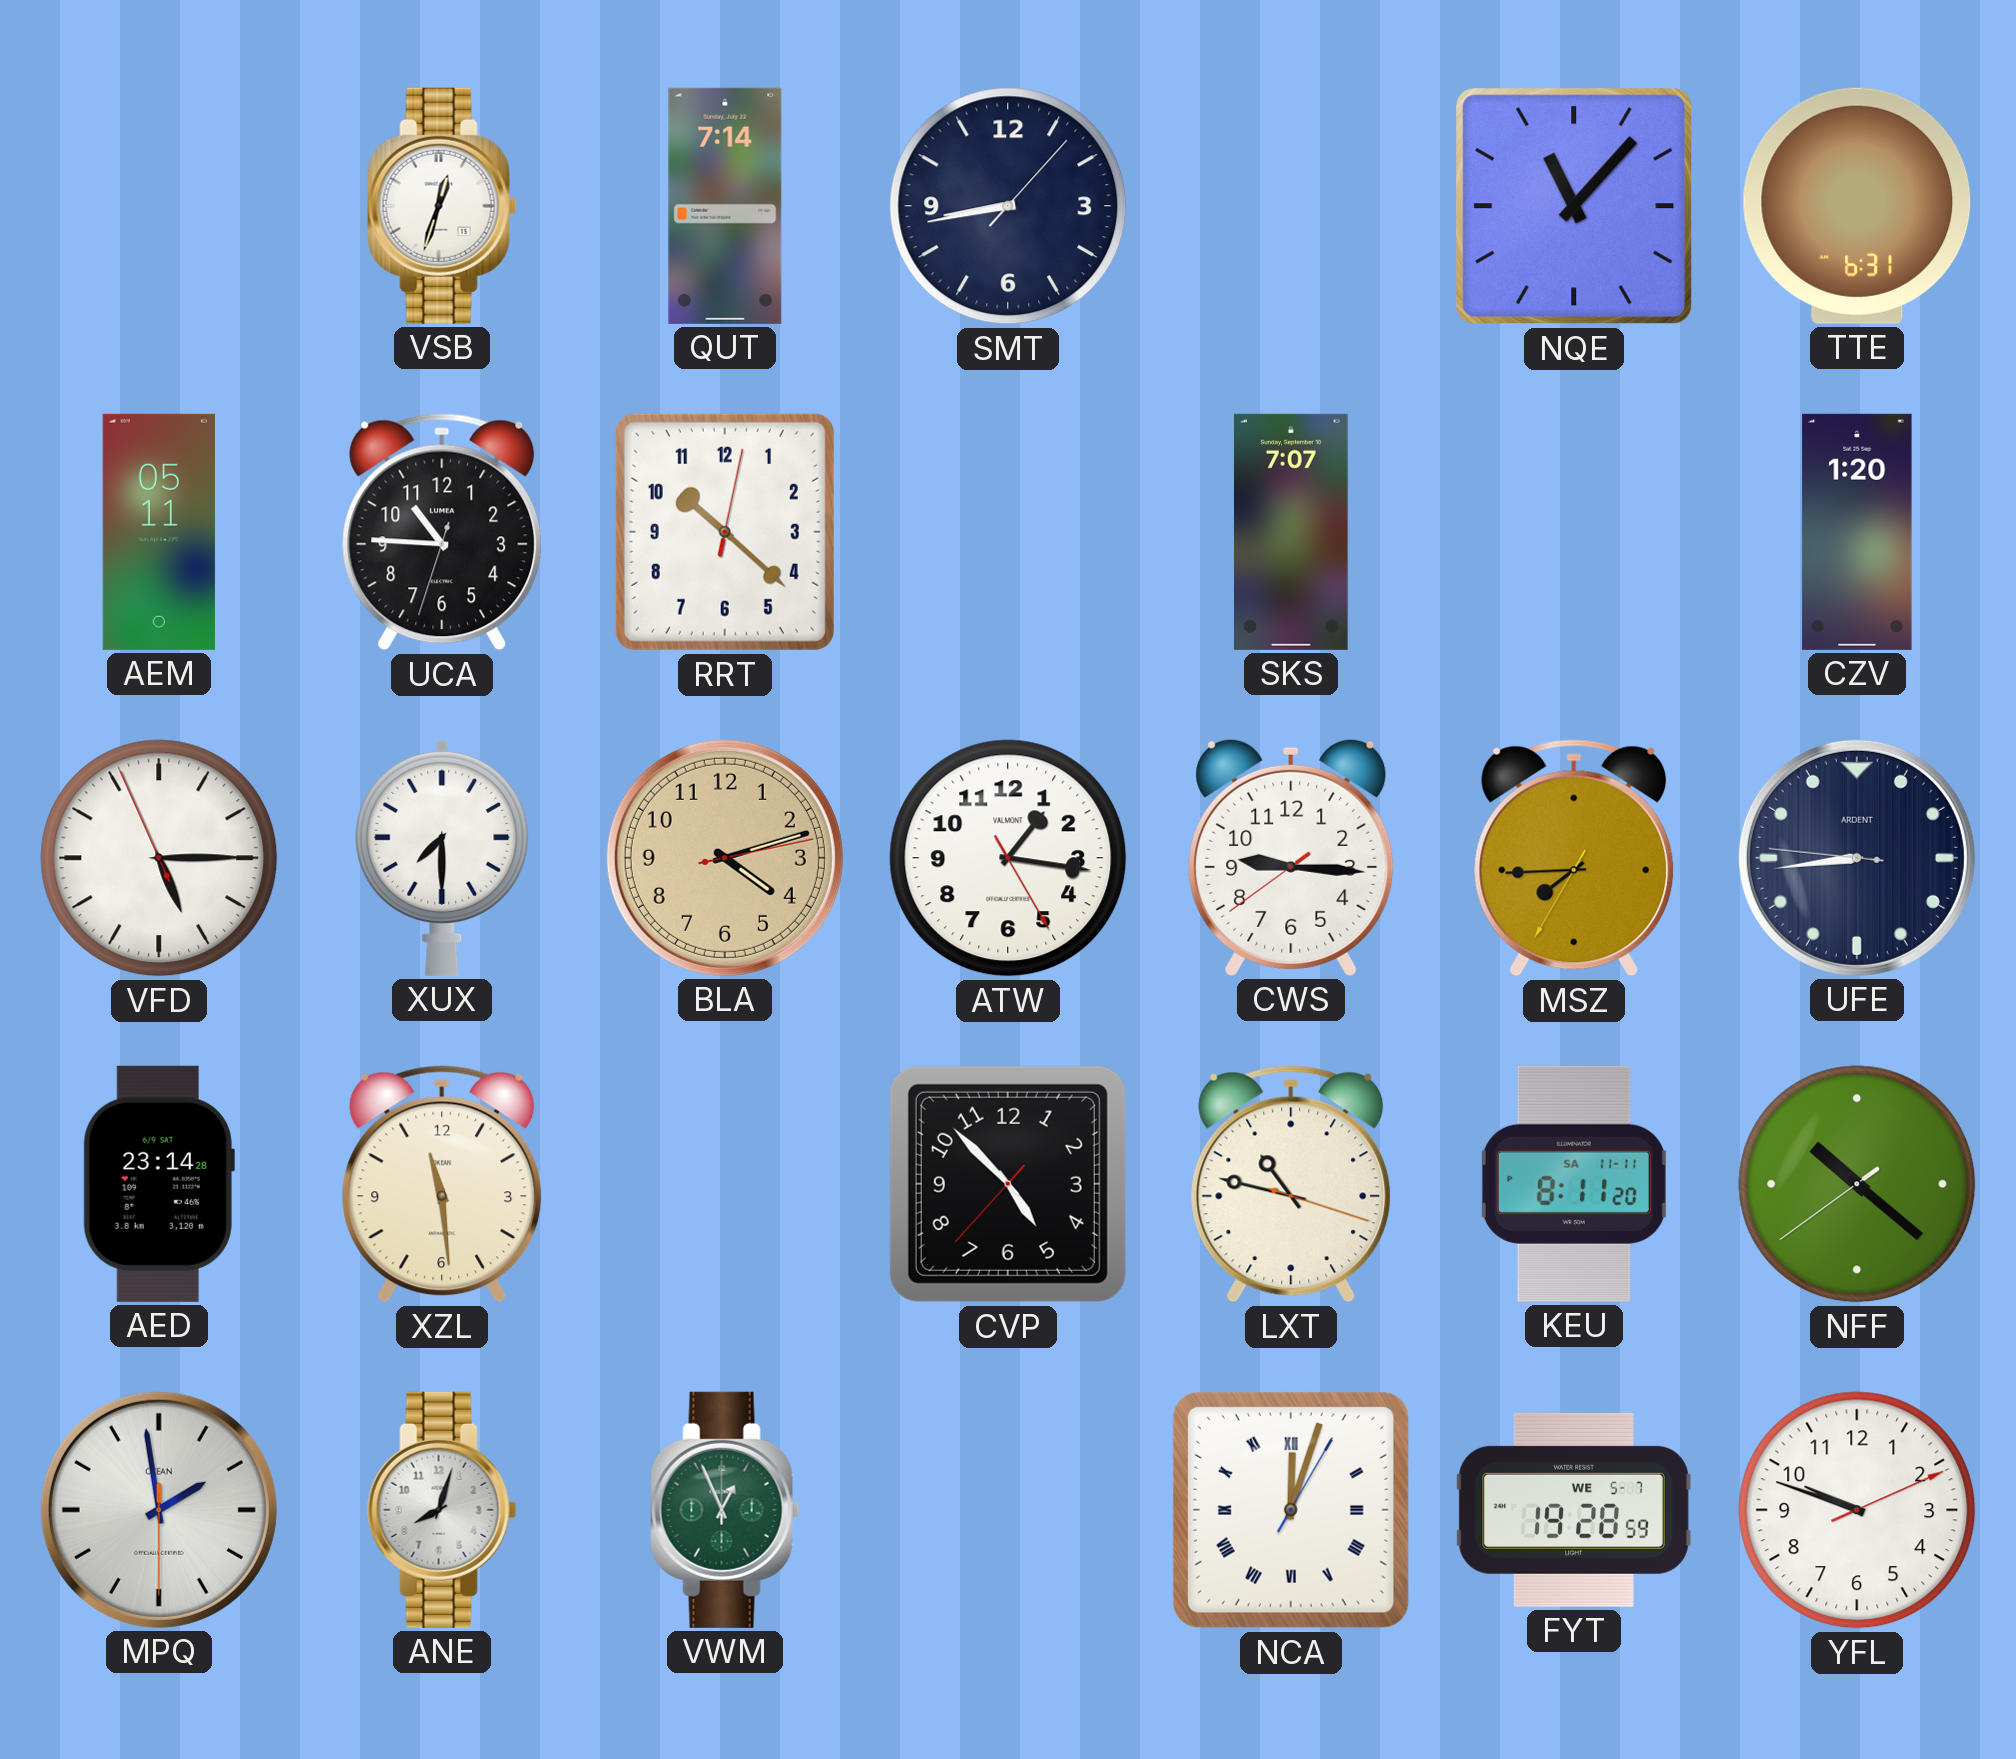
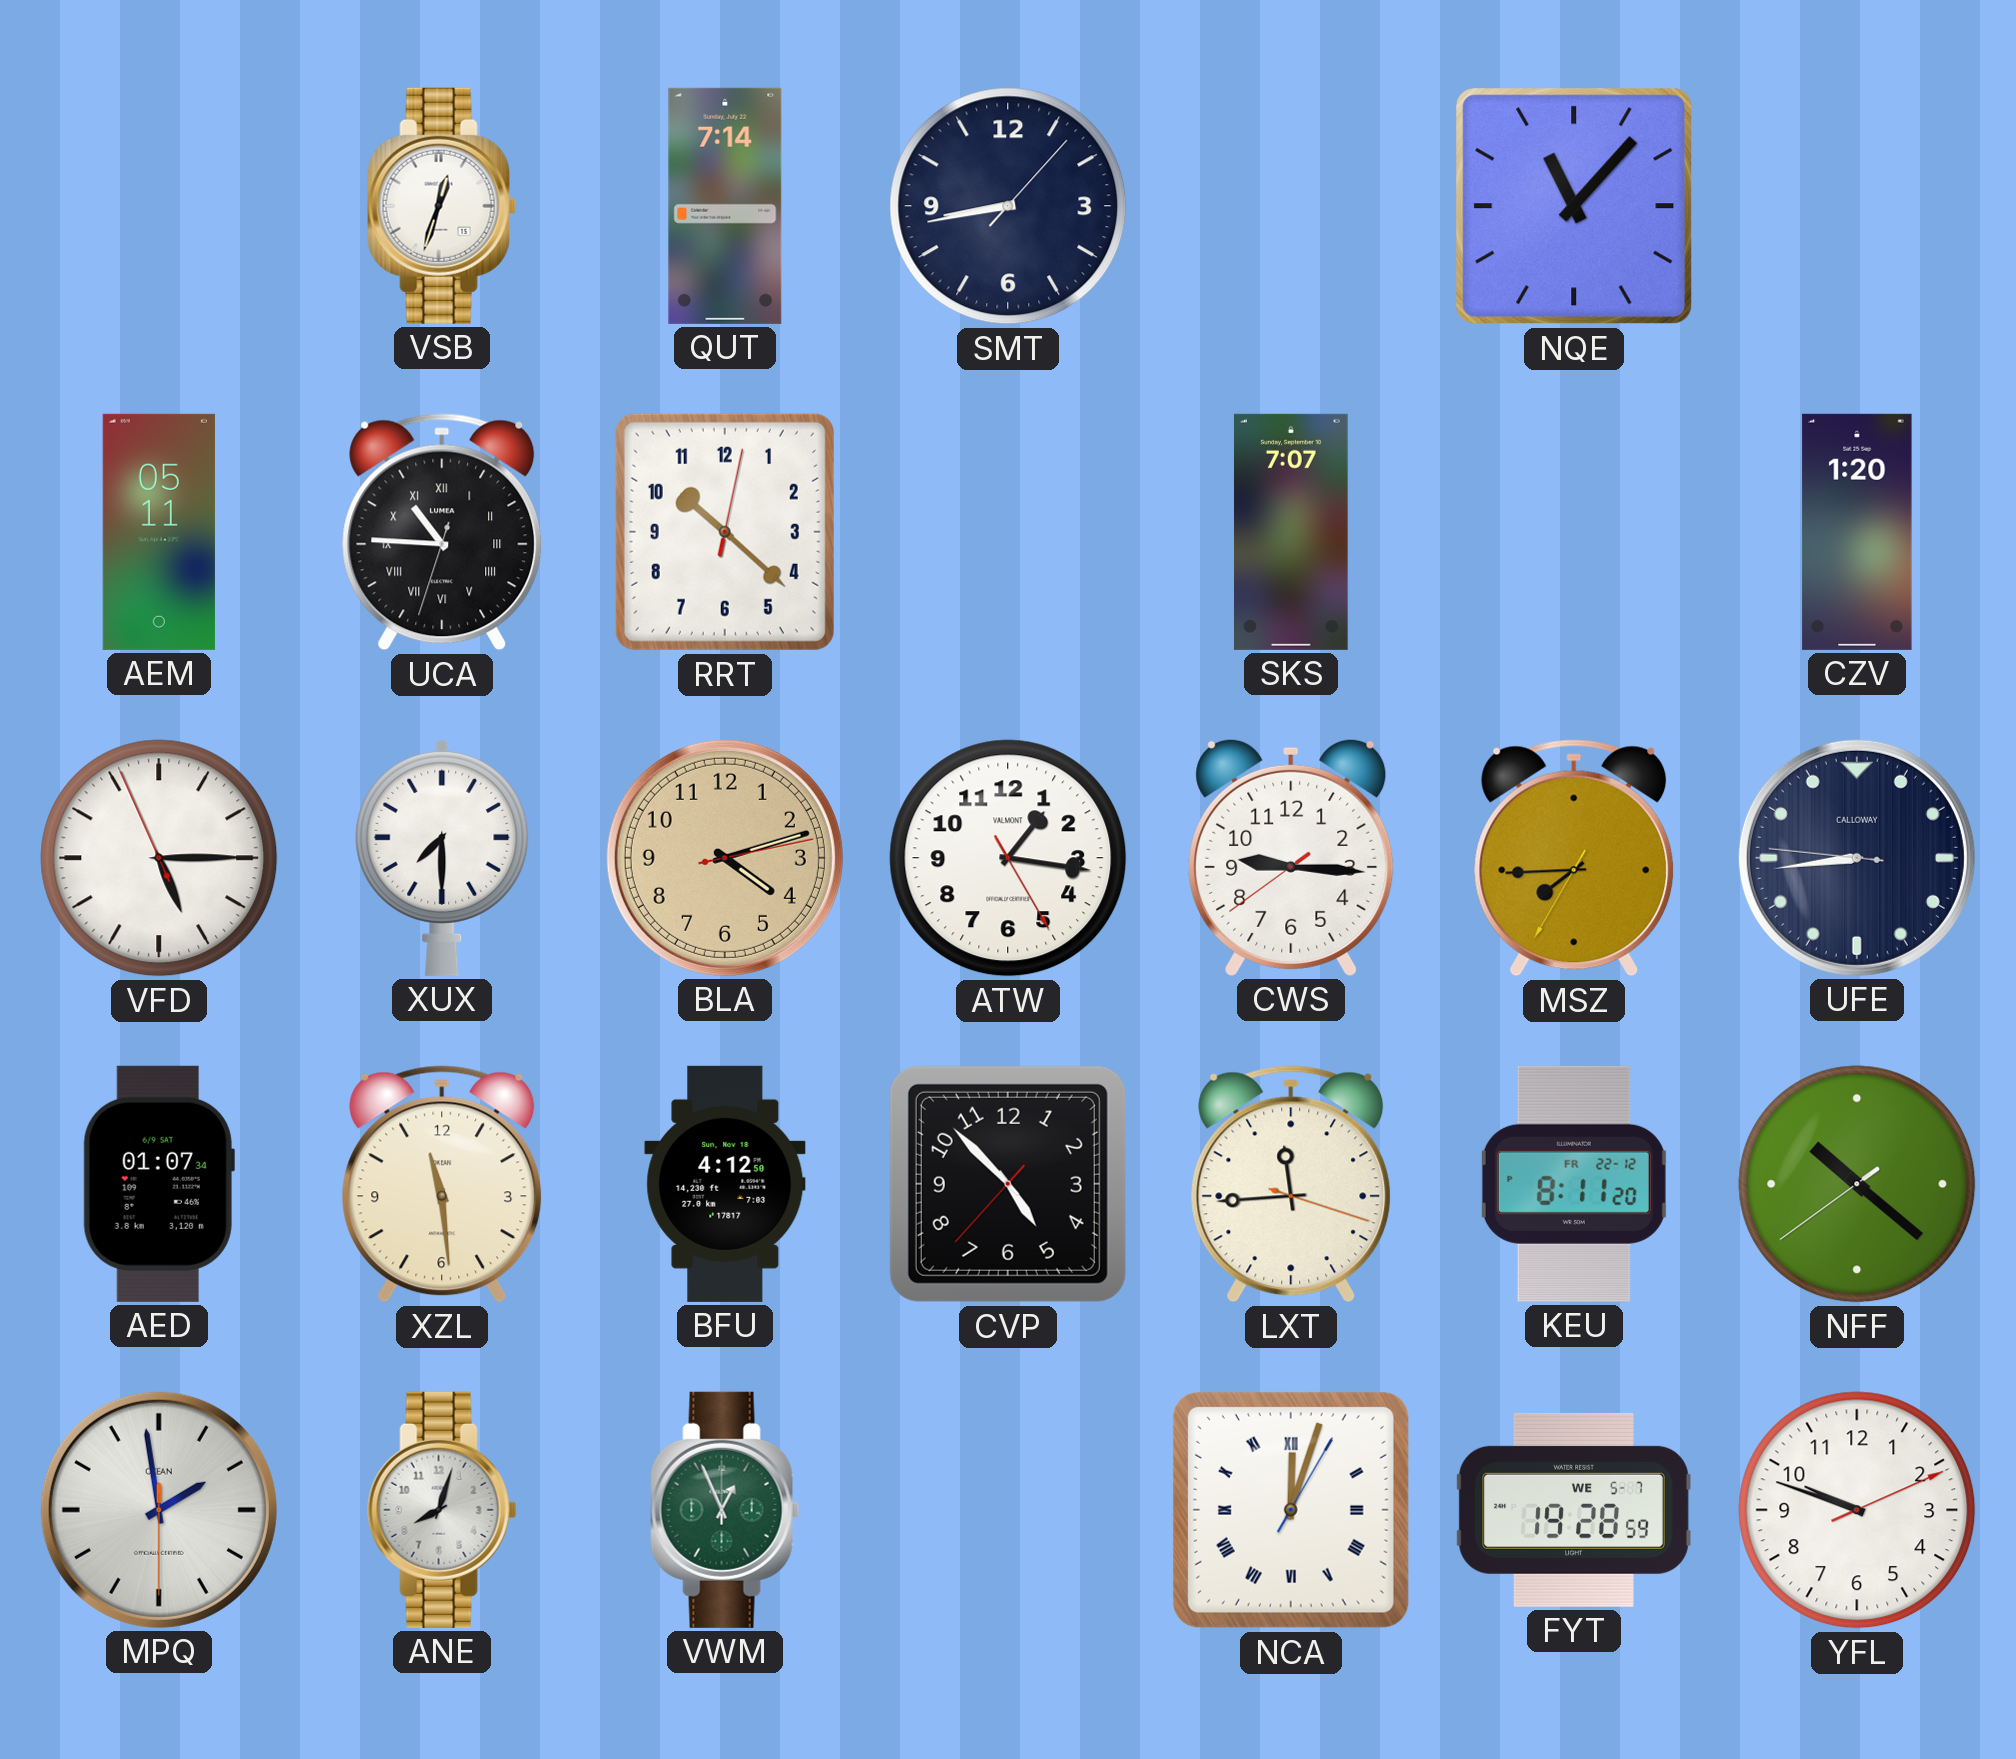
TTE: 6:31 -> none
UCA numerals: Arabic -> Roman
UFE brand: ARDENT -> CALLOWAY
AED: 23:14 -> 01:07
BFU: none -> 4:12
LXT: 10:47 -> 11:44
KEU date: SA 11-11 -> FR 22-12
